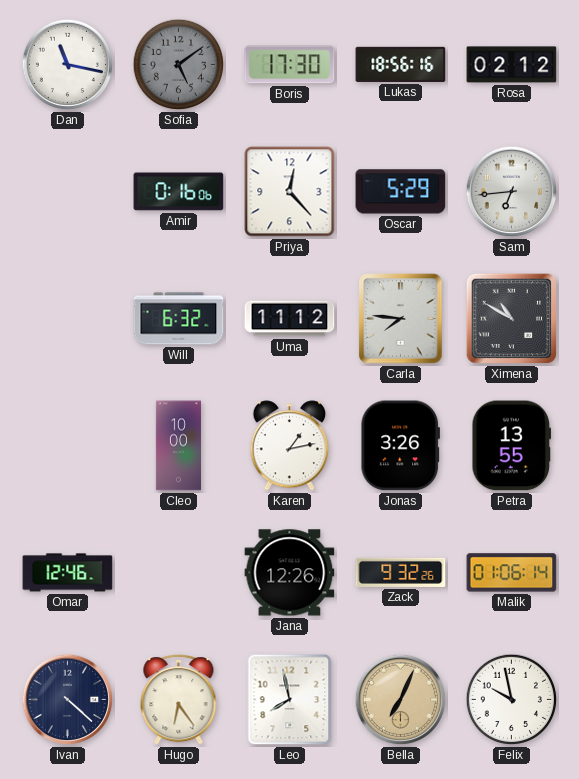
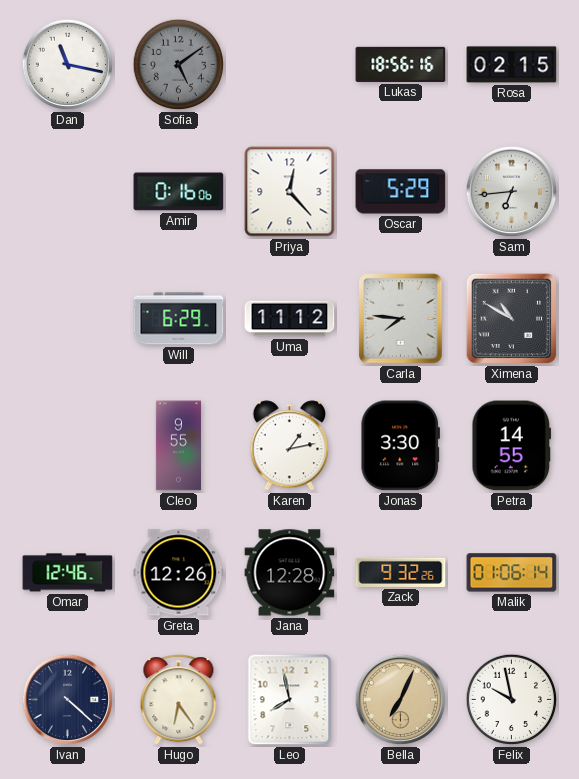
Boris: 17:30 -> none
Rosa: 02:12 -> 02:15
Will: 6:32 -> 6:29
Cleo: 10:00 -> 9:55
Jonas: 3:26 -> 3:30
Petra: 13:55 -> 14:55
Greta: none -> 12:26
Jana: 12:26 -> 12:28
